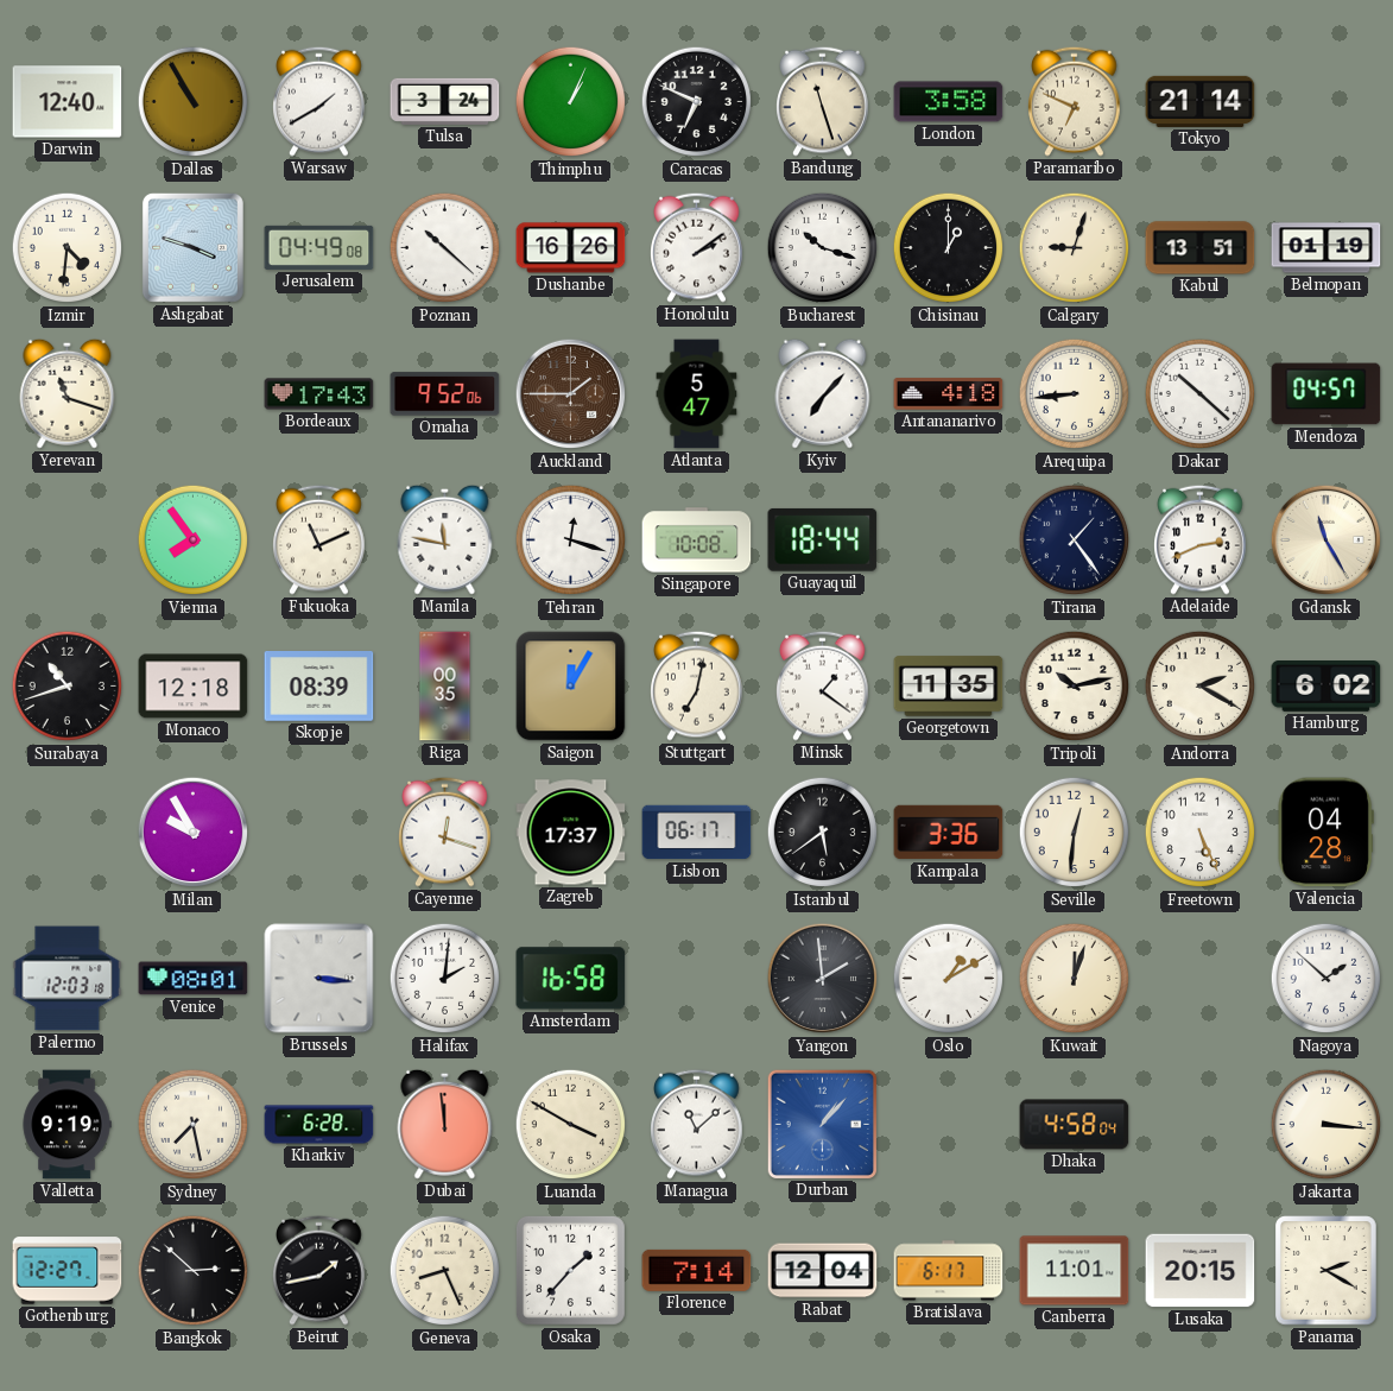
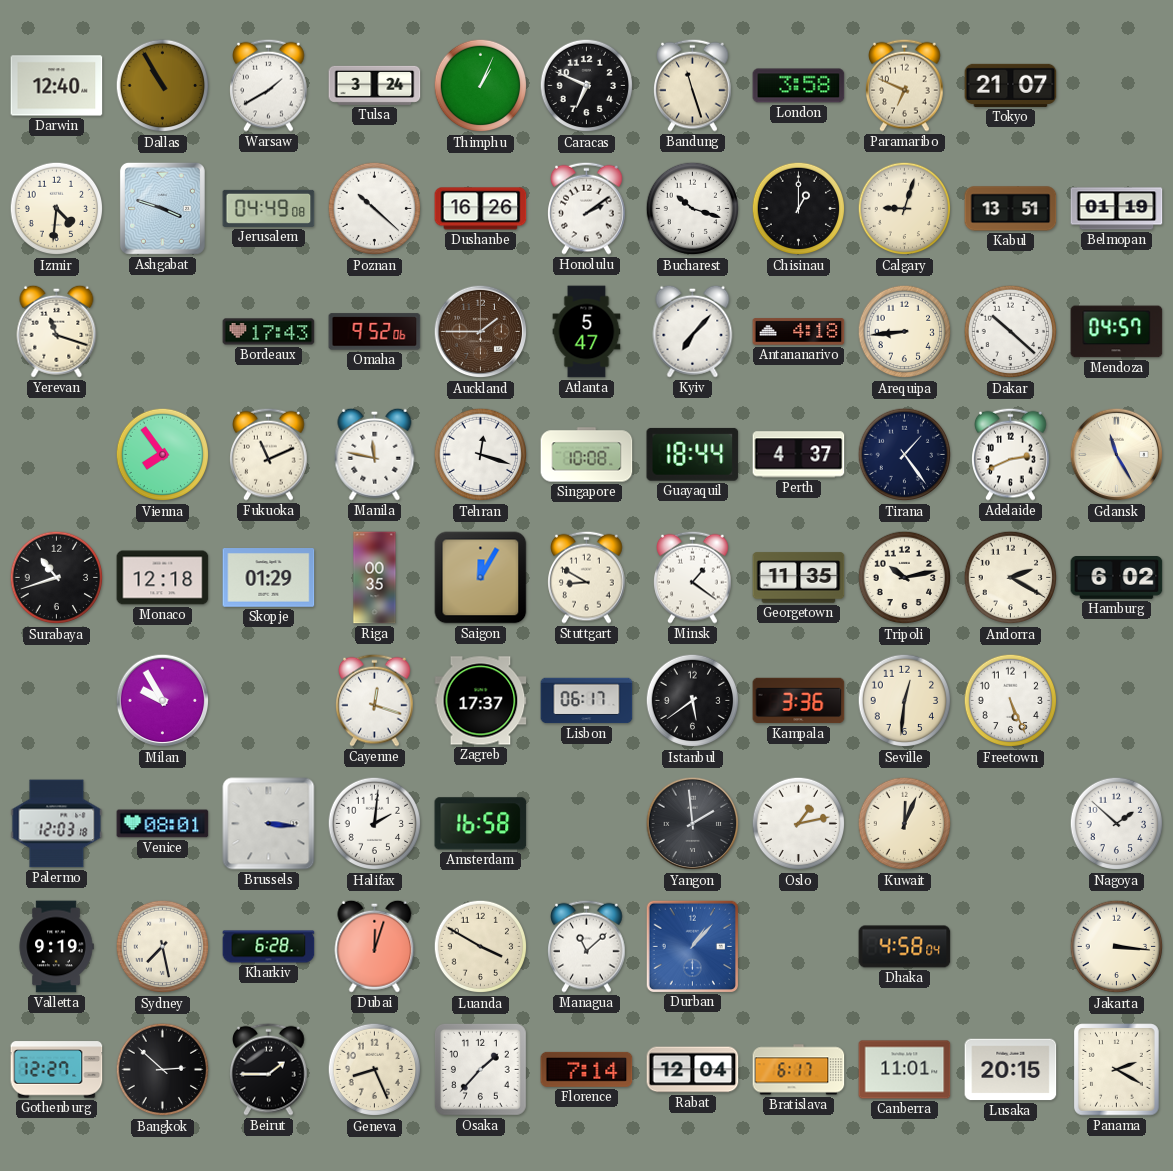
Tokyo: 21:14 -> 21:07
Perth: none -> 4:37
Skopje: 08:39 -> 01:29
Stuttgart: 7:02 -> 8:50
Valencia: 04:28 -> none
Oslo: 1:10 -> 1:13
Kuwait: 12:03 -> 12:04
Dubai: 11:59 -> 12:03
Beirut: 1:43 -> 1:45
